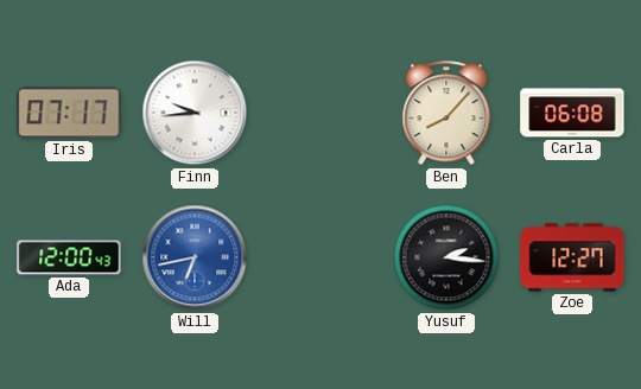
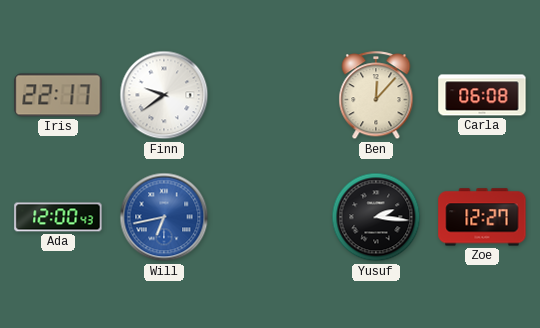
Iris: 07:17 -> 22:17
Finn: 9:44 -> 9:39
Ben: 8:07 -> 12:07
